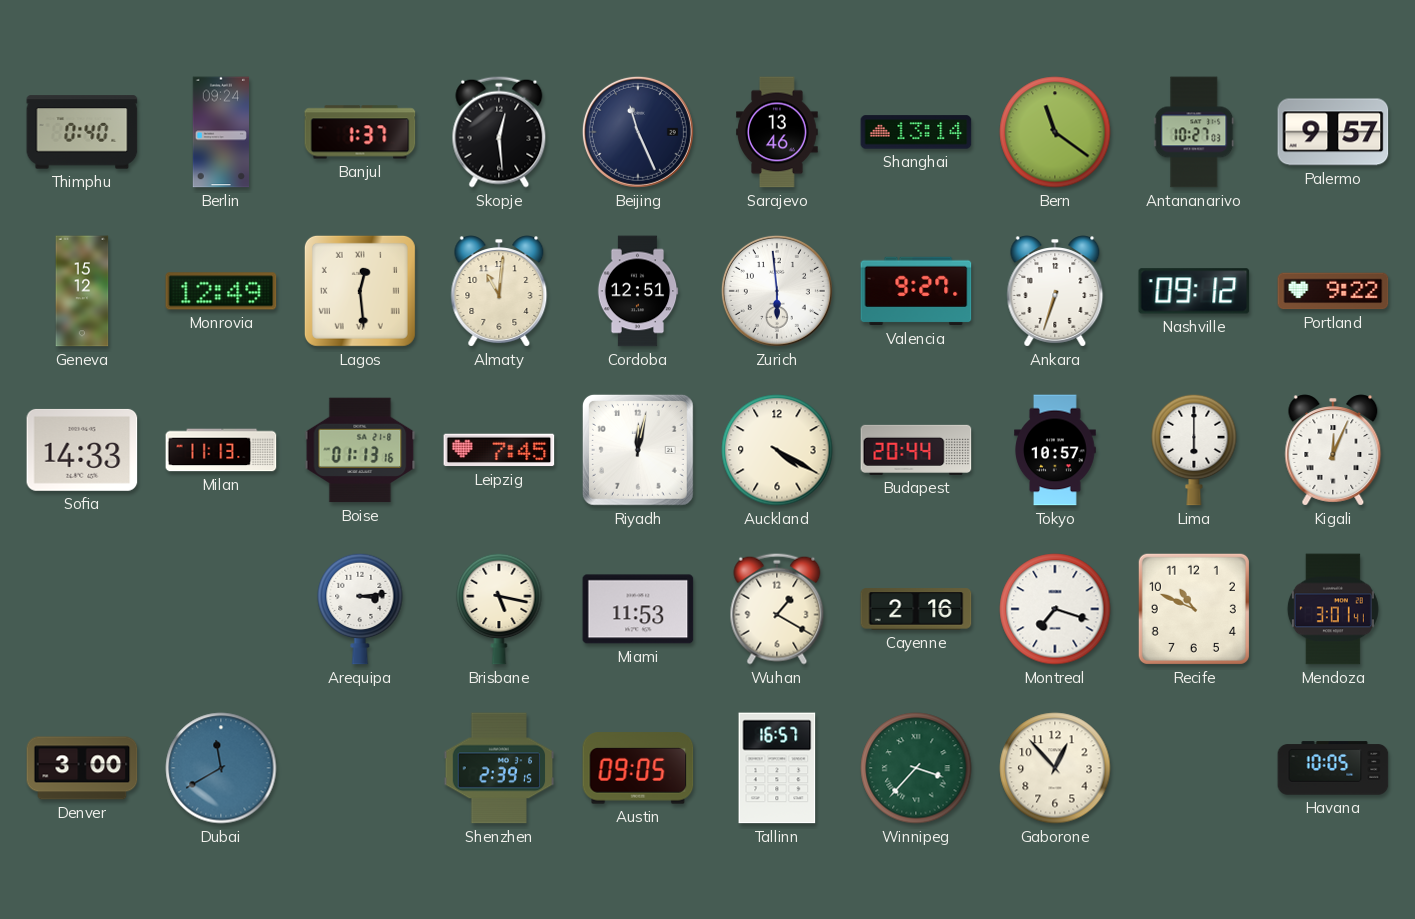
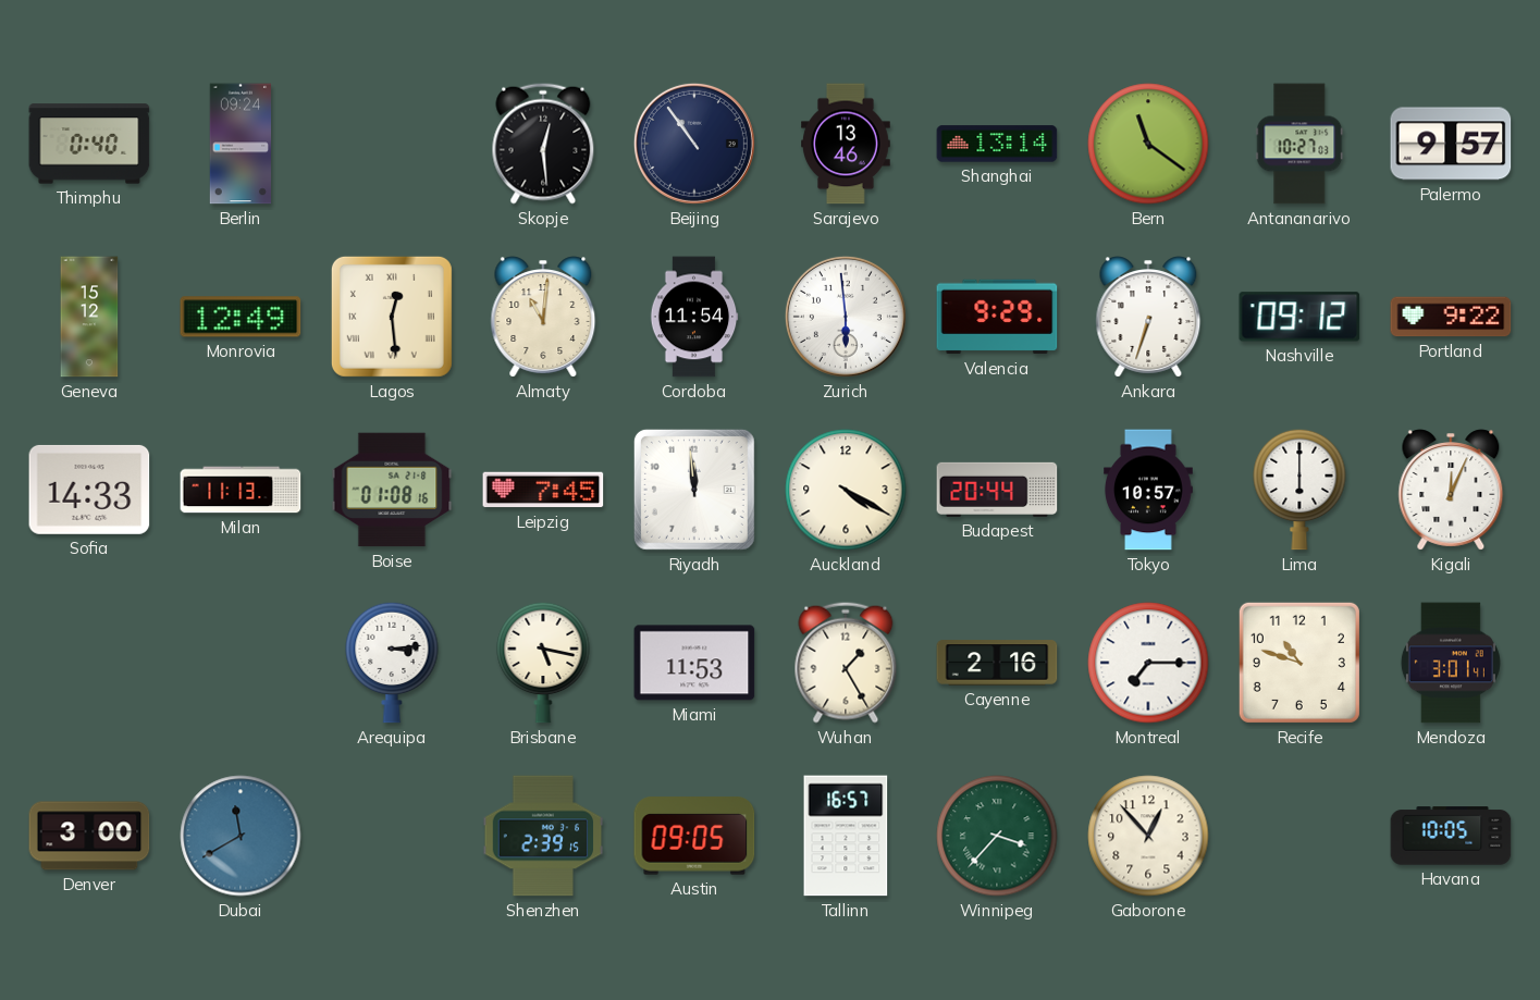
Banjul: 1:37 -> none
Beijing: 11:26 -> 10:54
Cordoba: 12:51 -> 11:54
Valencia: 9:27 -> 9:29
Boise: 01:13 -> 01:08
Riyadh: 12:02 -> 11:59
Wuhan: 1:20 -> 1:25
Montreal: 7:18 -> 7:15
Recife: 10:49 -> 10:48
